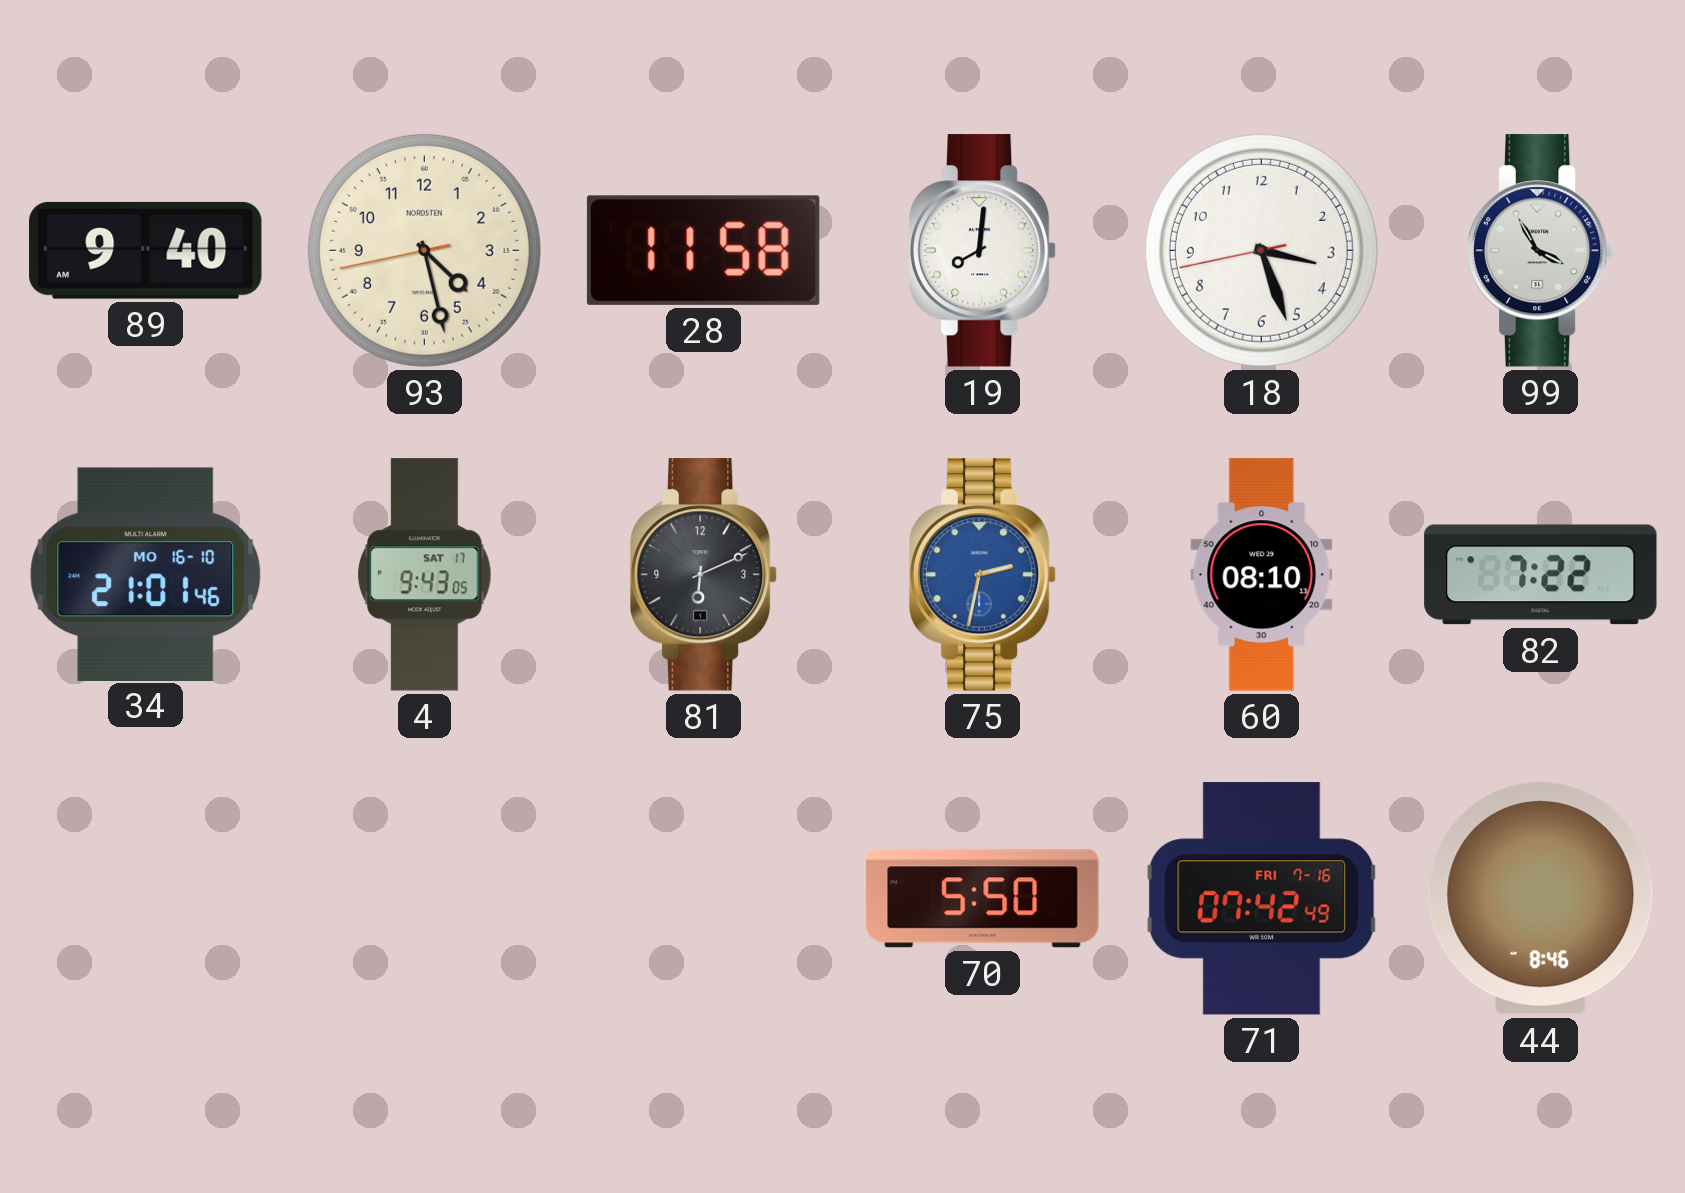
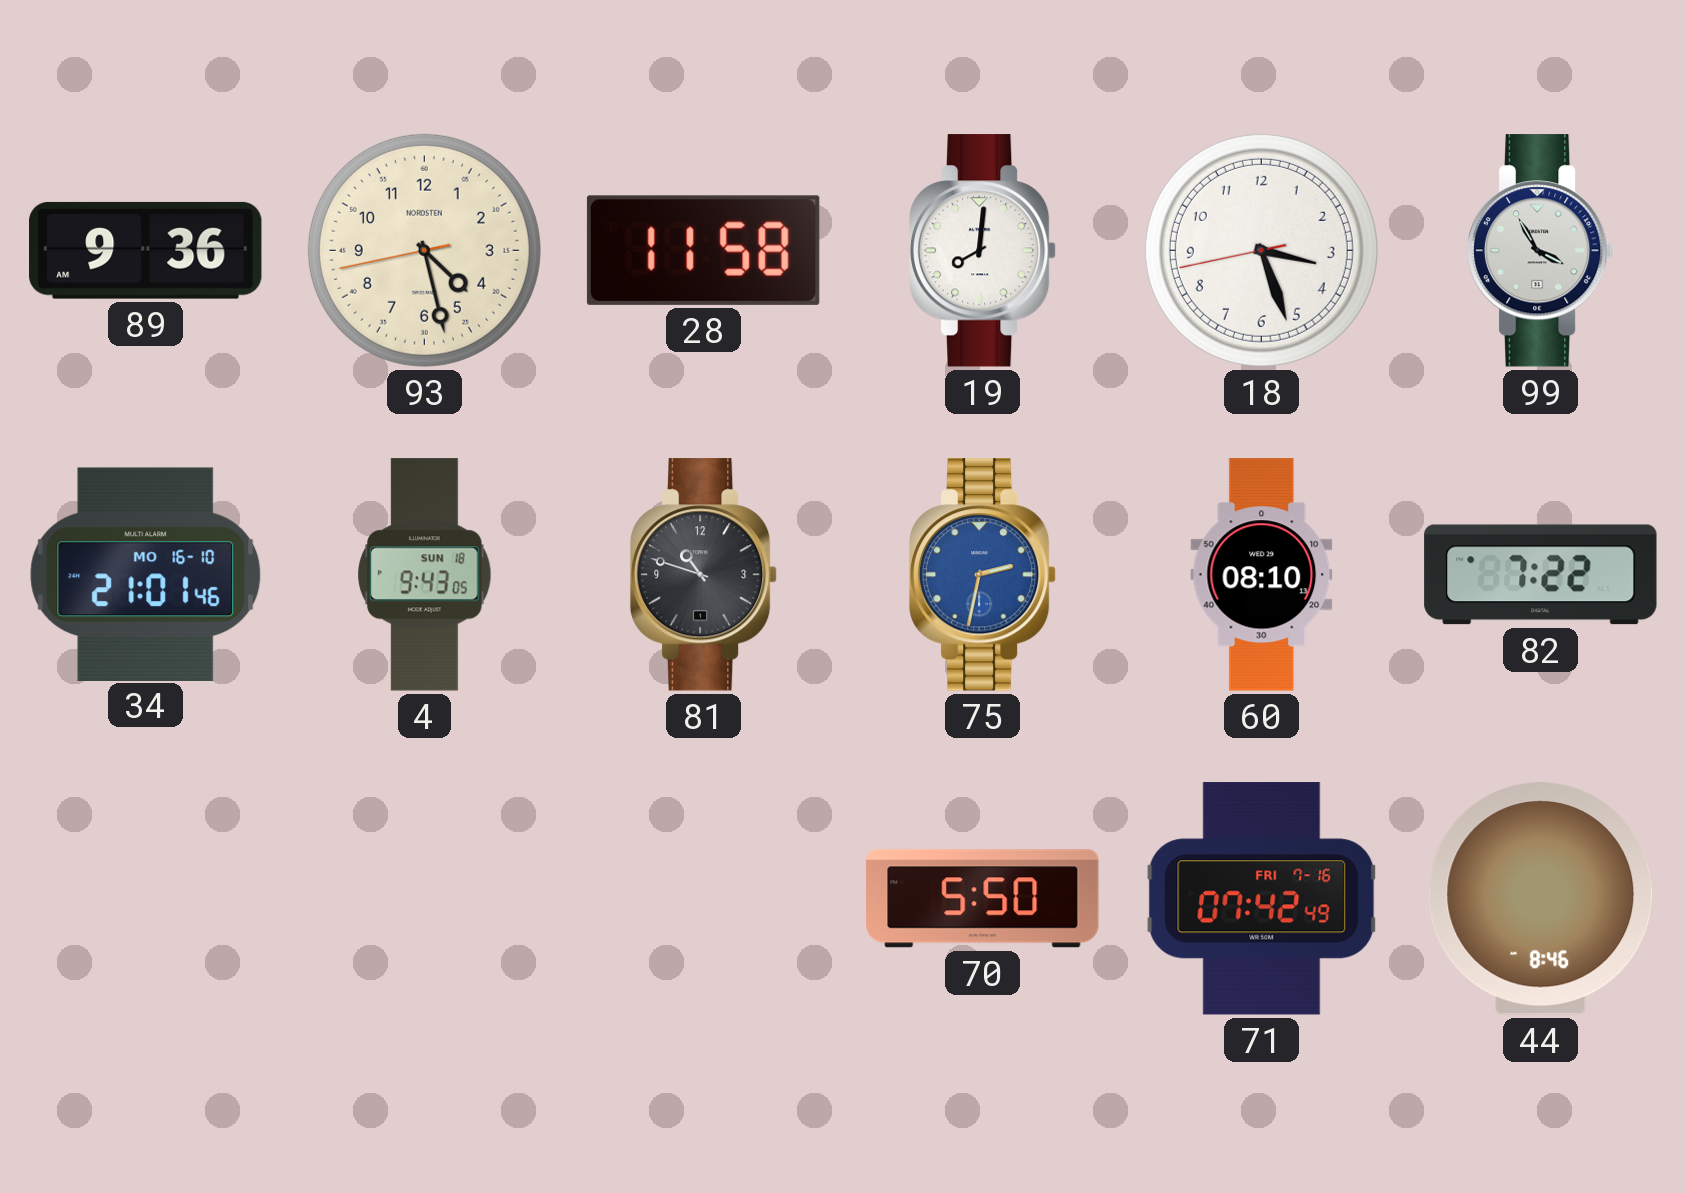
89: 9:40 -> 9:36
4 date: SAT 17 -> SUN 18
81: 6:11 -> 10:48
